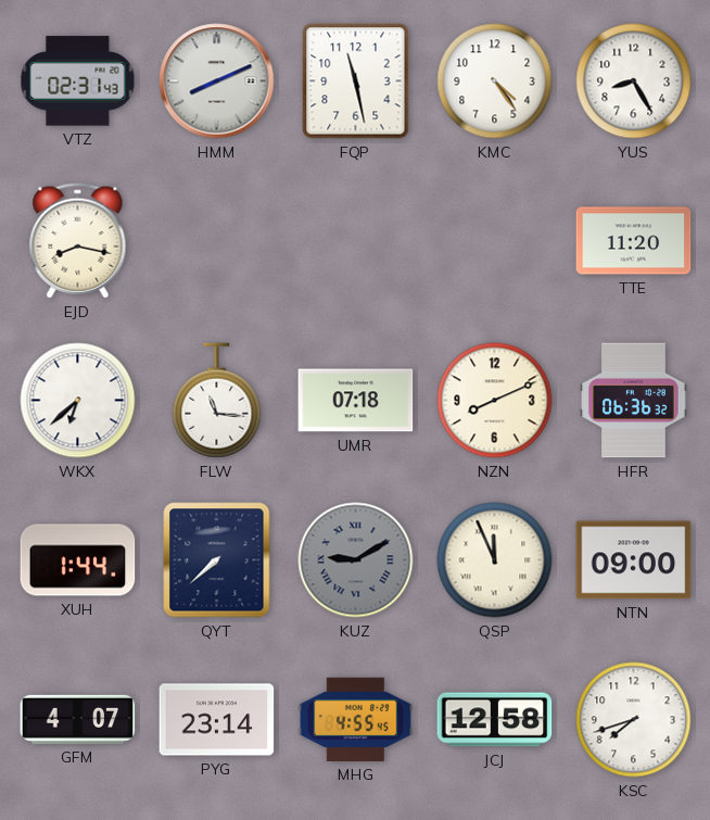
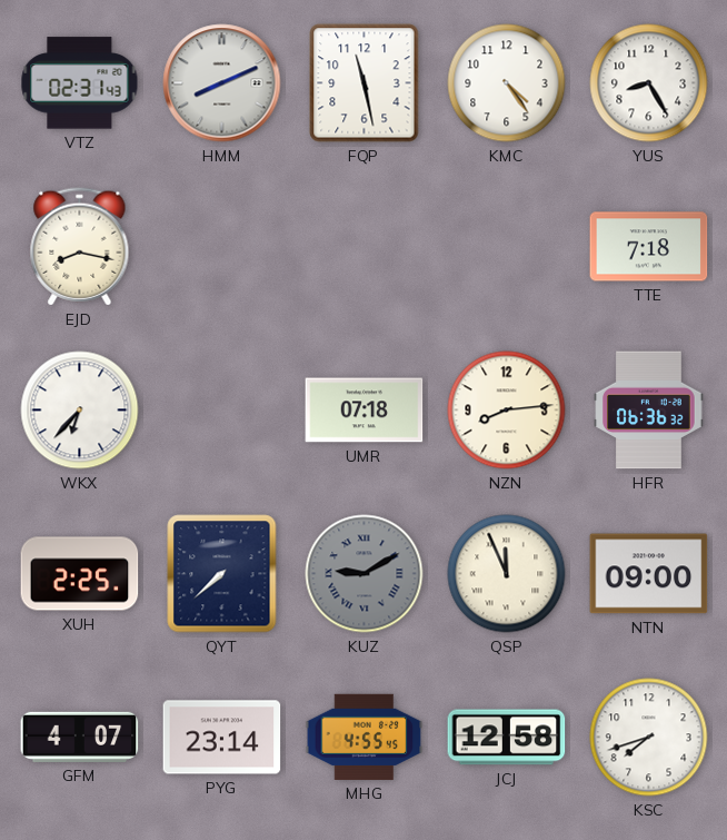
TTE: 11:20 -> 7:18
WKX: 6:38 -> 6:37
FLW: 11:16 -> none
NZN: 8:11 -> 8:14
XUH: 1:44 -> 2:25
